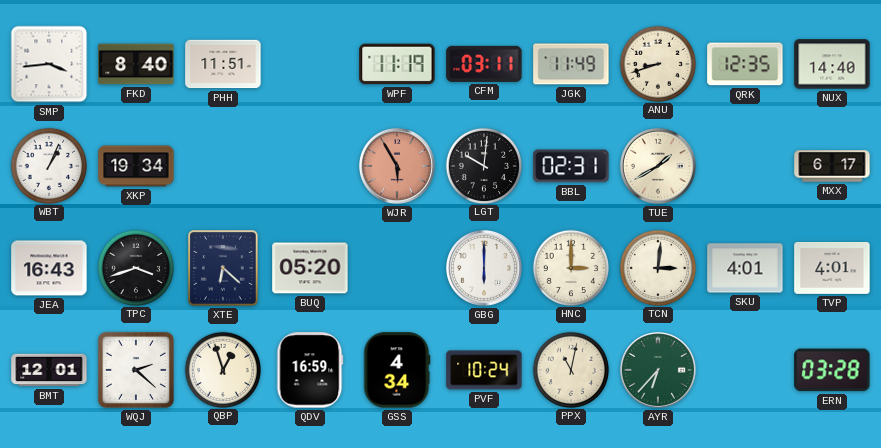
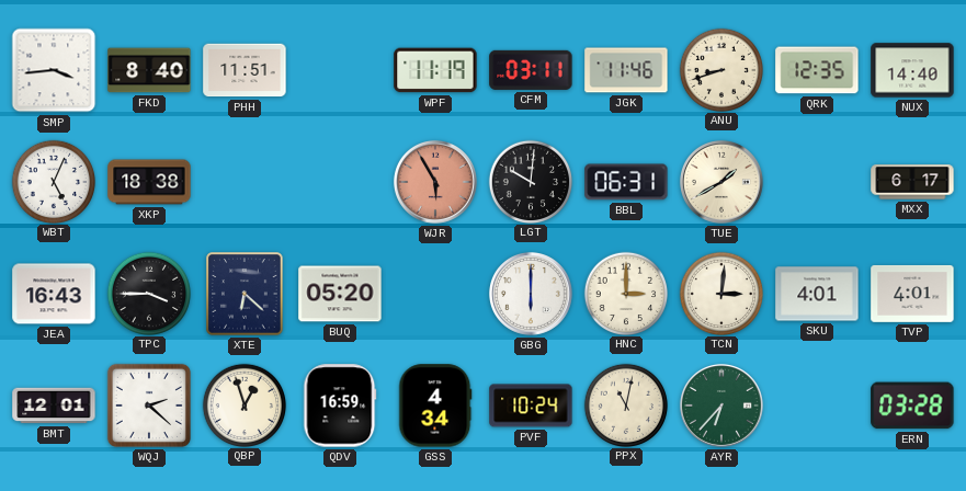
JGK: 11:49 -> 11:46
WBT: 1:04 -> 5:04
XKP: 19:34 -> 18:38
BBL: 02:31 -> 06:31
TPC: 3:42 -> 3:45
